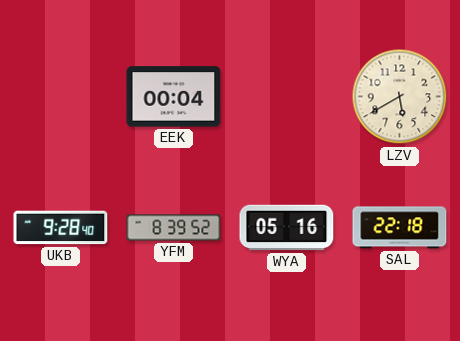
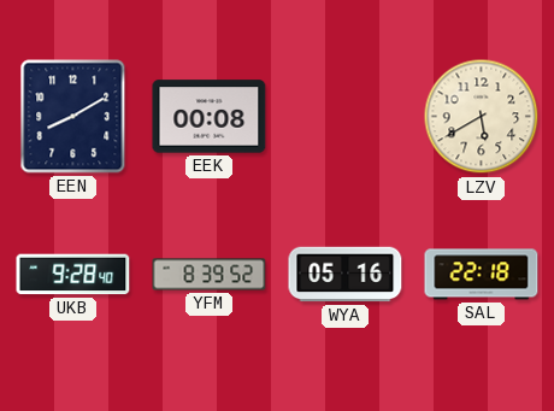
EEN: none -> 8:10
EEK: 00:04 -> 00:08
